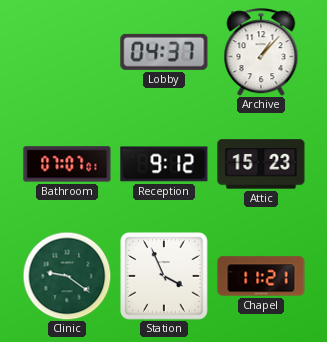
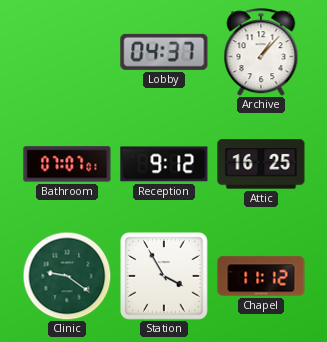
Attic: 15:23 -> 16:25
Station: 3:56 -> 3:55
Chapel: 11:21 -> 11:12
